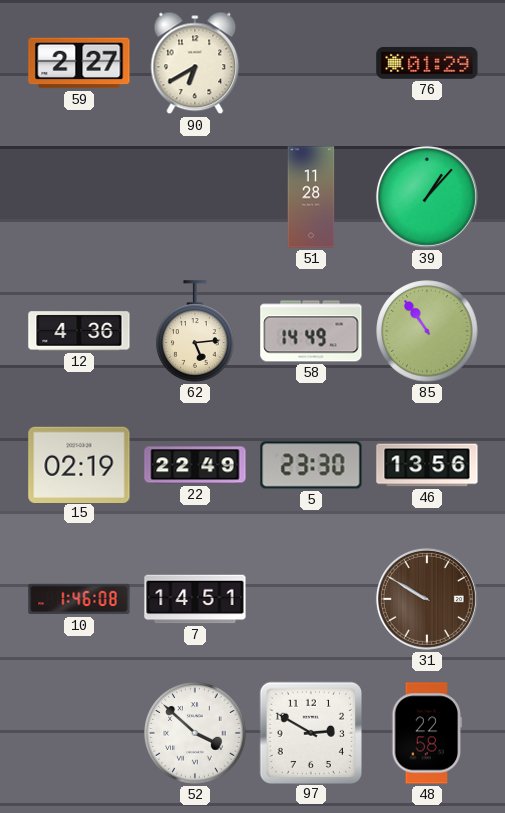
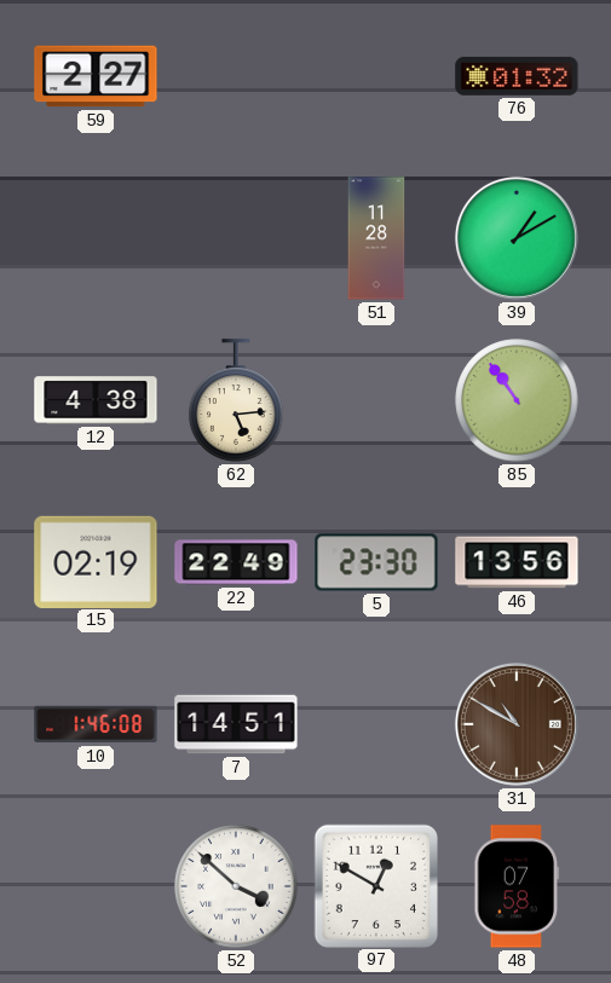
90: 6:40 -> none
76: 01:29 -> 01:32
39: 1:07 -> 1:10
12: 4:36 -> 4:38
58: 14:49 -> none
31: 9:50 -> 10:50
97: 2:50 -> 12:50
48: 22:58 -> 07:58
